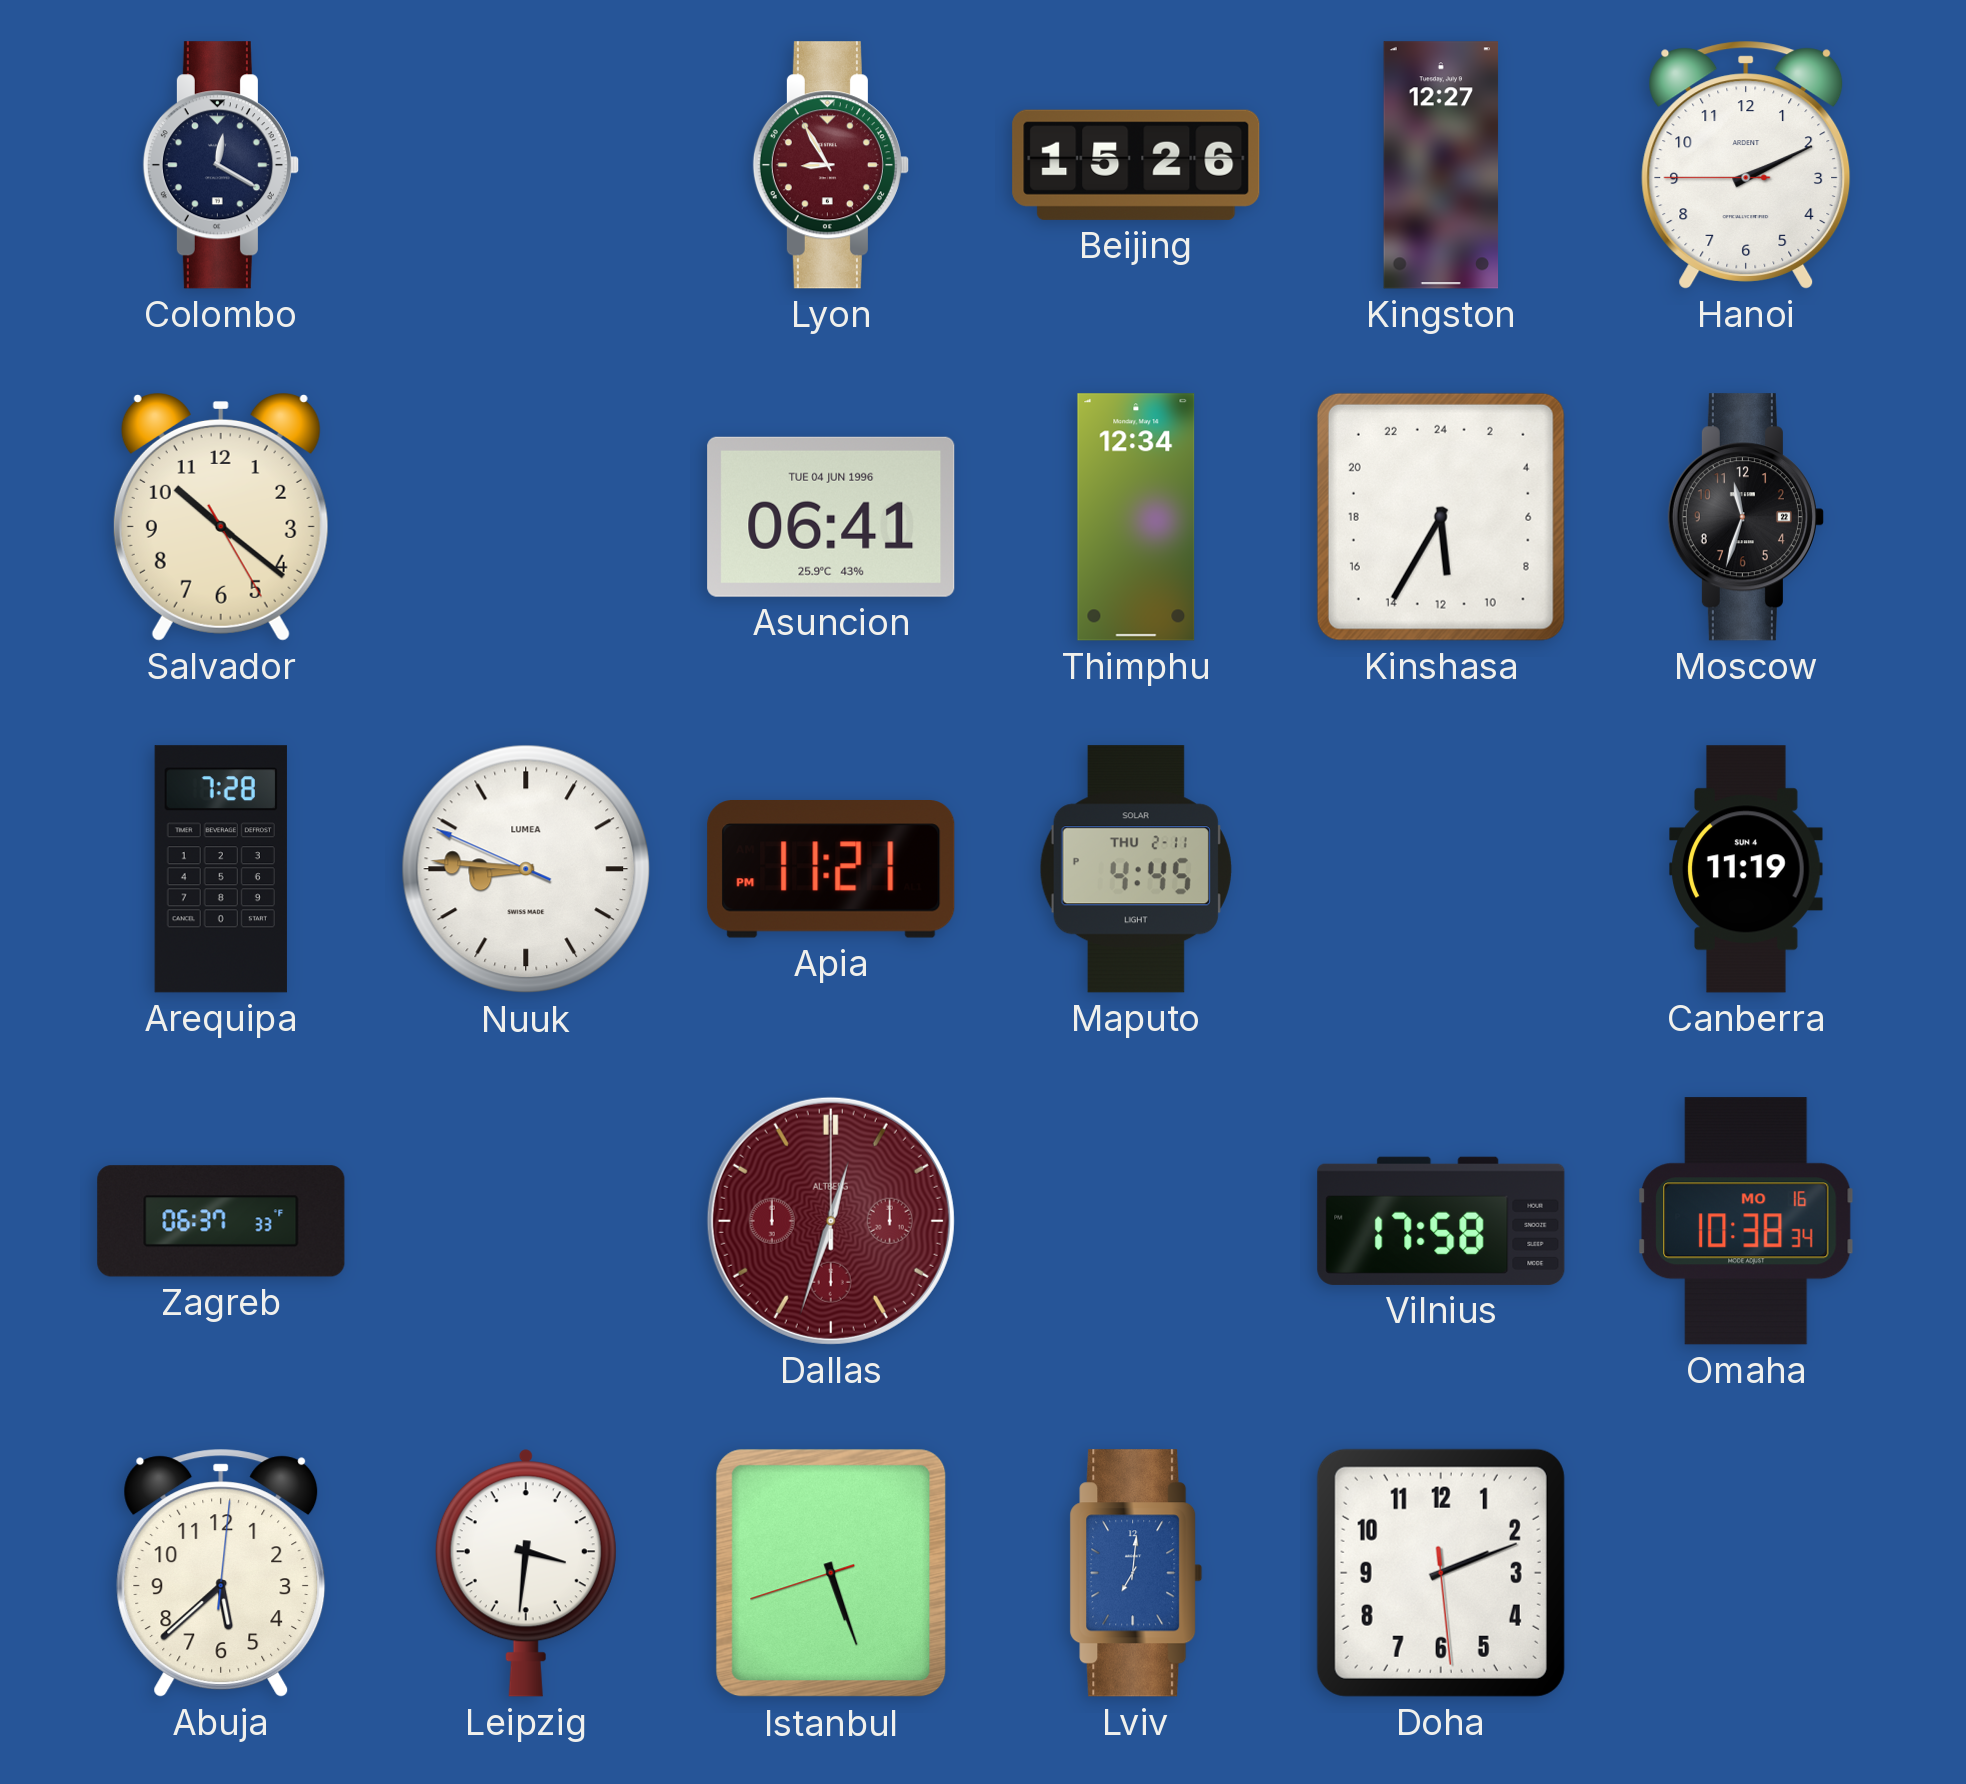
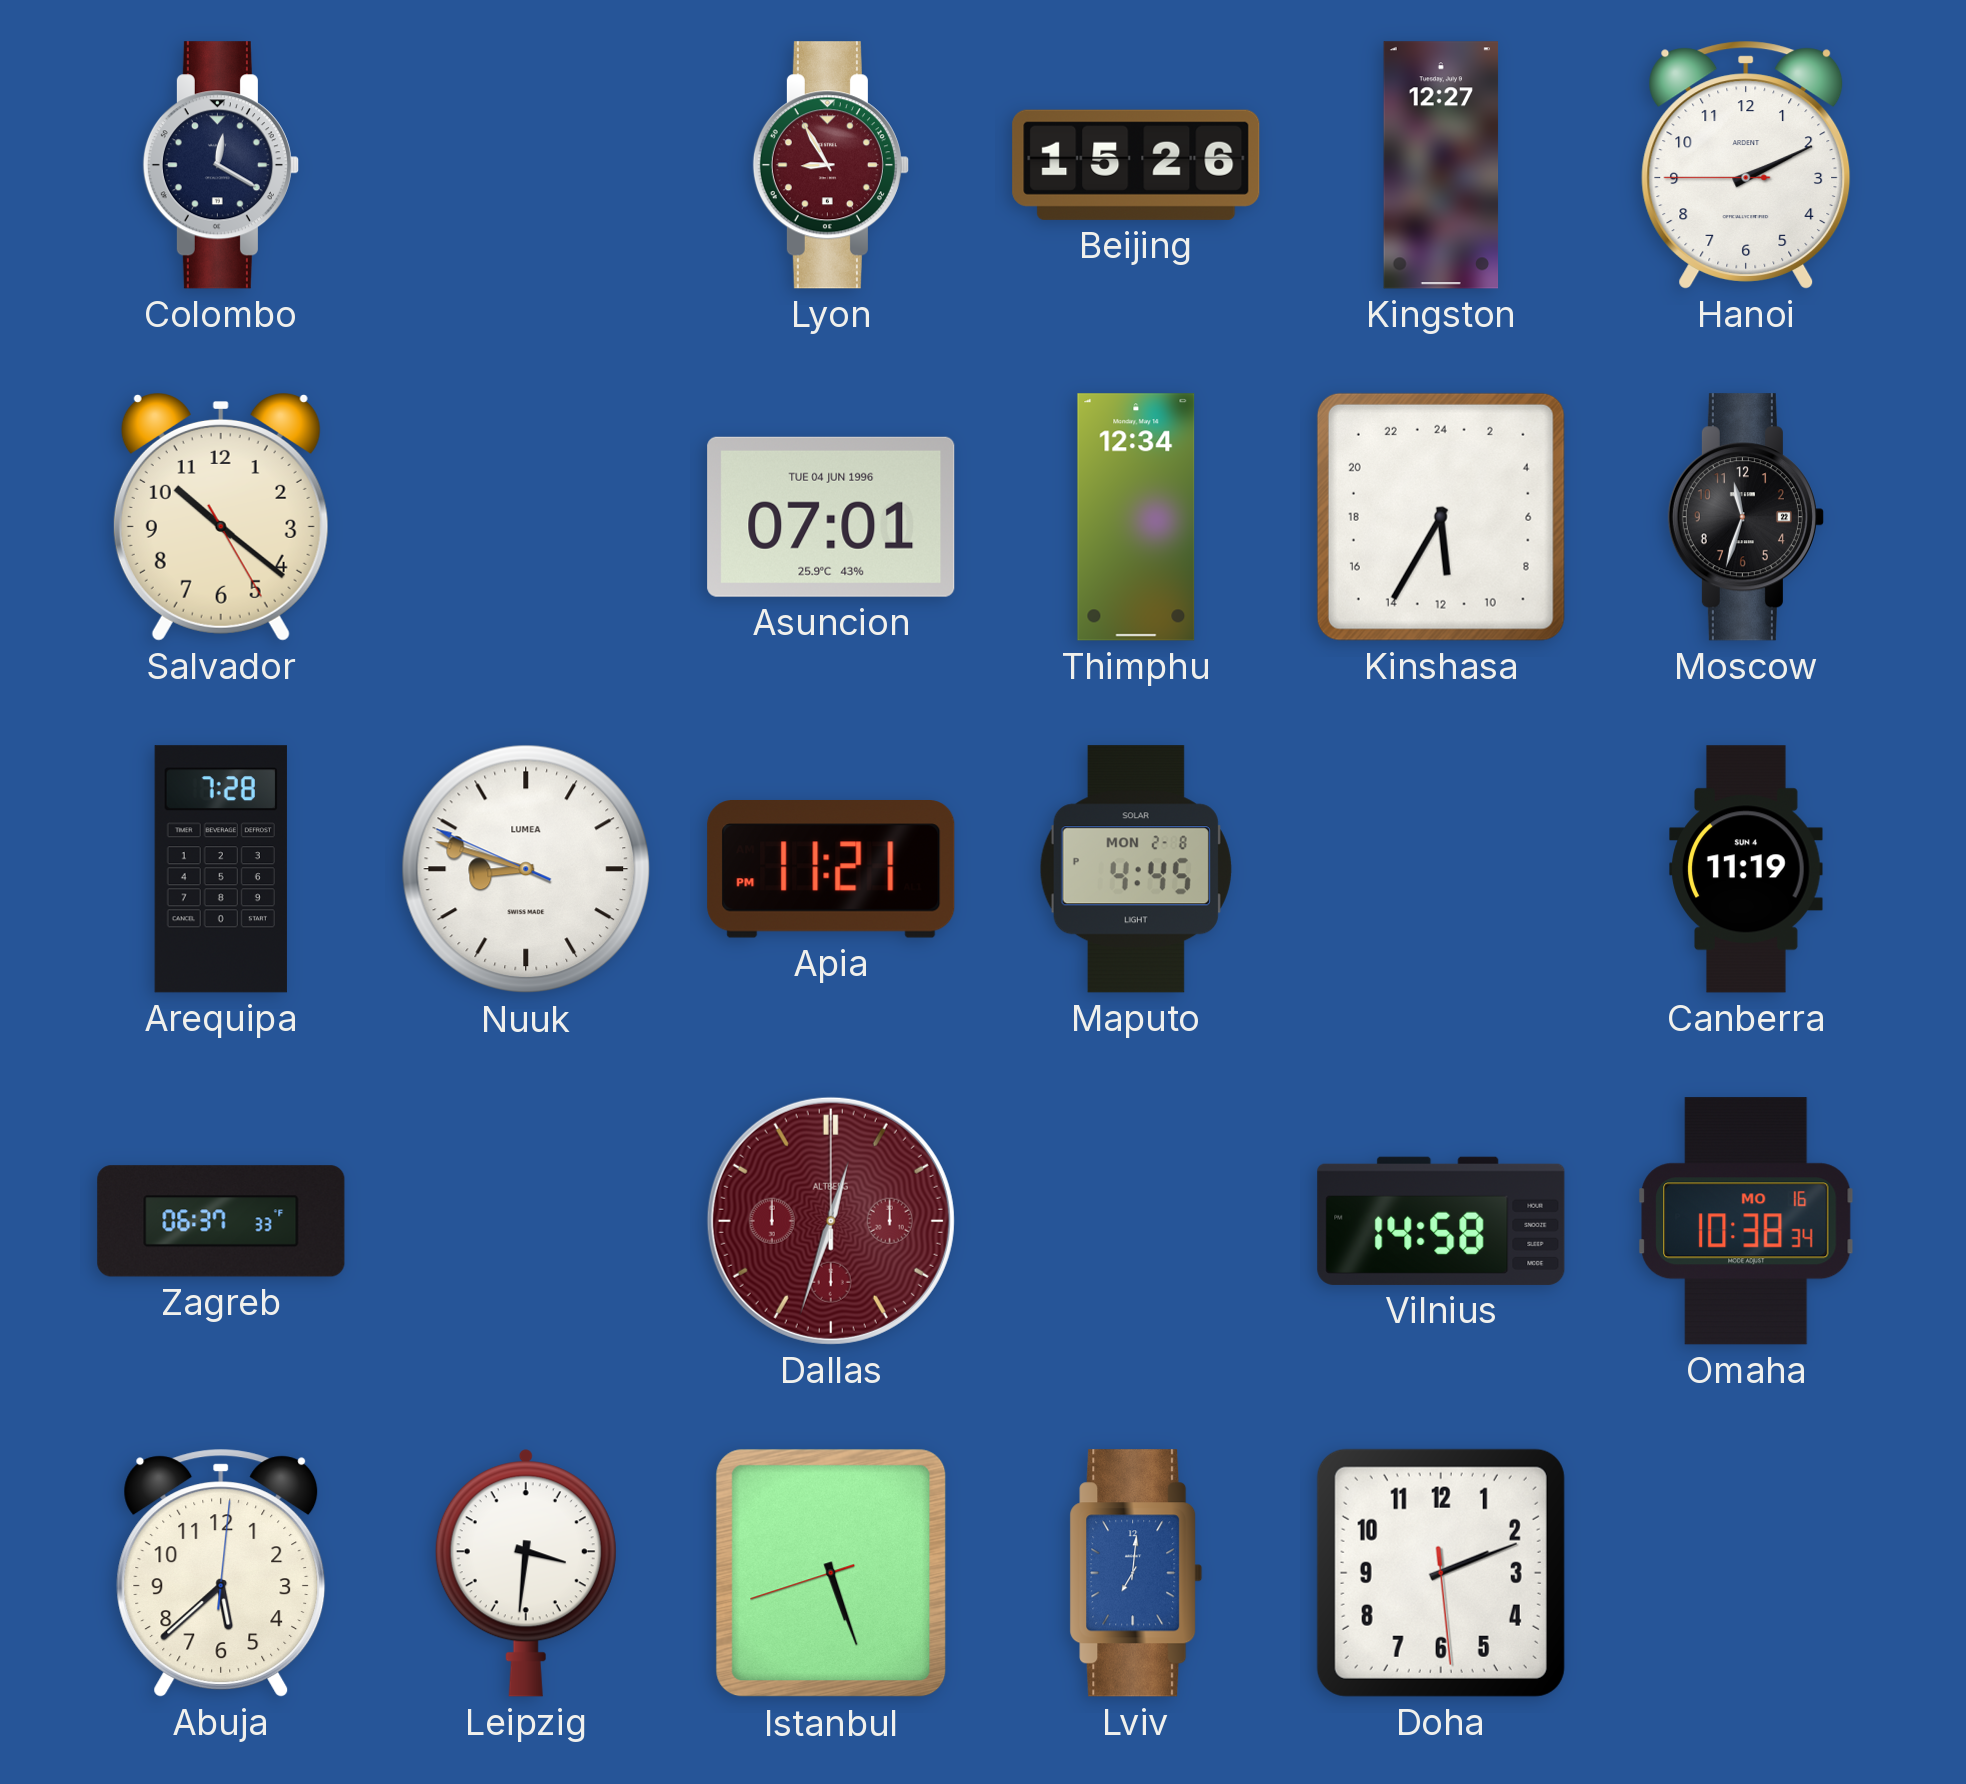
Asuncion: 06:41 -> 07:01
Nuuk: 8:45 -> 8:47
Maputo date: THU 2-11 -> MON 2-8
Vilnius: 17:58 -> 14:58
